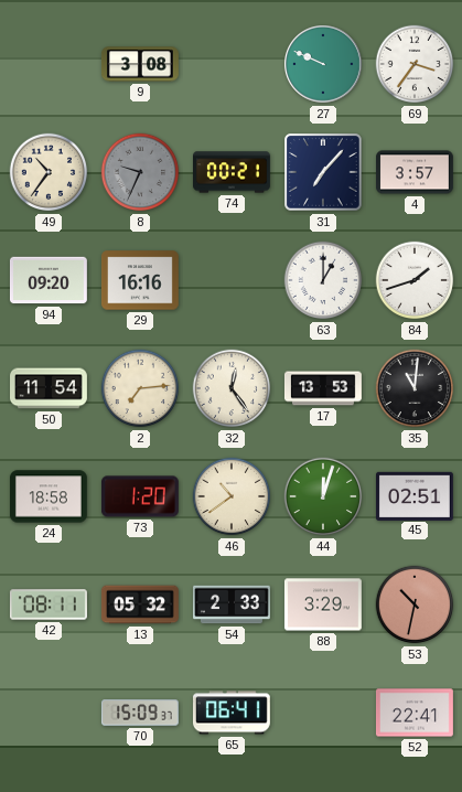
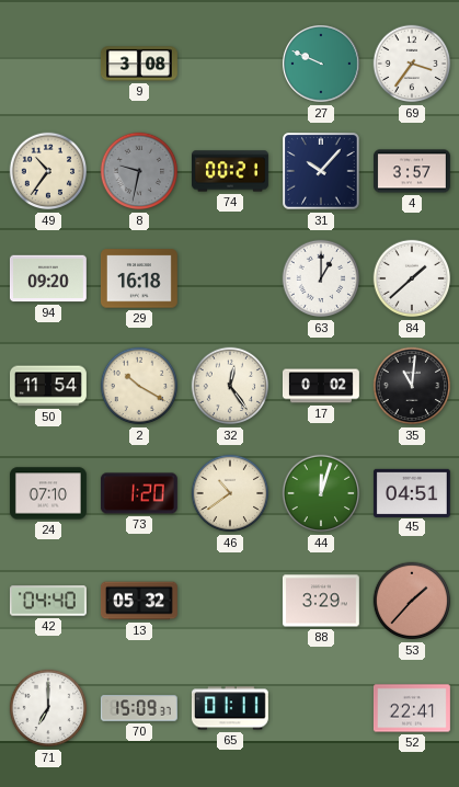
8: 9:34 -> 9:32
31: 7:07 -> 10:07
29: 16:16 -> 16:18
84: 1:42 -> 1:38
2: 7:14 -> 10:20
17: 13:53 -> 0:02
24: 18:58 -> 07:10
45: 02:51 -> 04:51
42: 08:11 -> 04:40
54: 2:33 -> none
53: 10:32 -> 1:37
71: none -> 7:00
65: 06:41 -> 01:11
